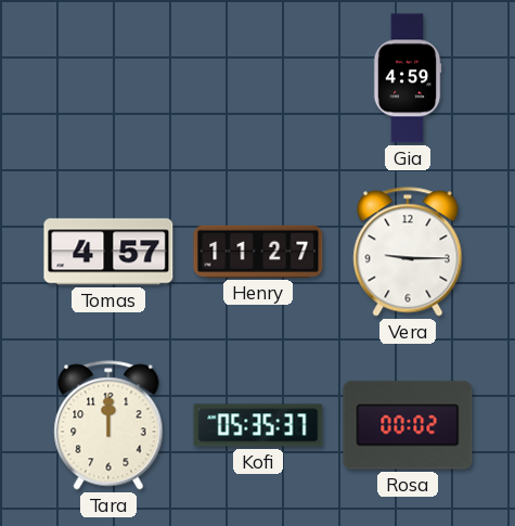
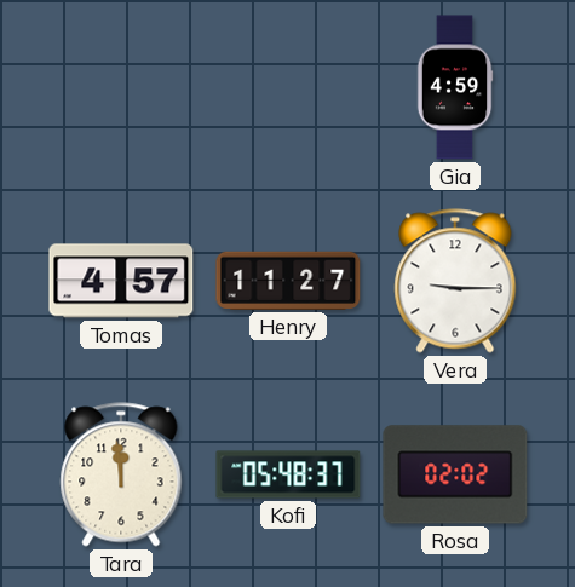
Tara: 12:00 -> 11:59
Kofi: 05:35 -> 05:48
Rosa: 00:02 -> 02:02
